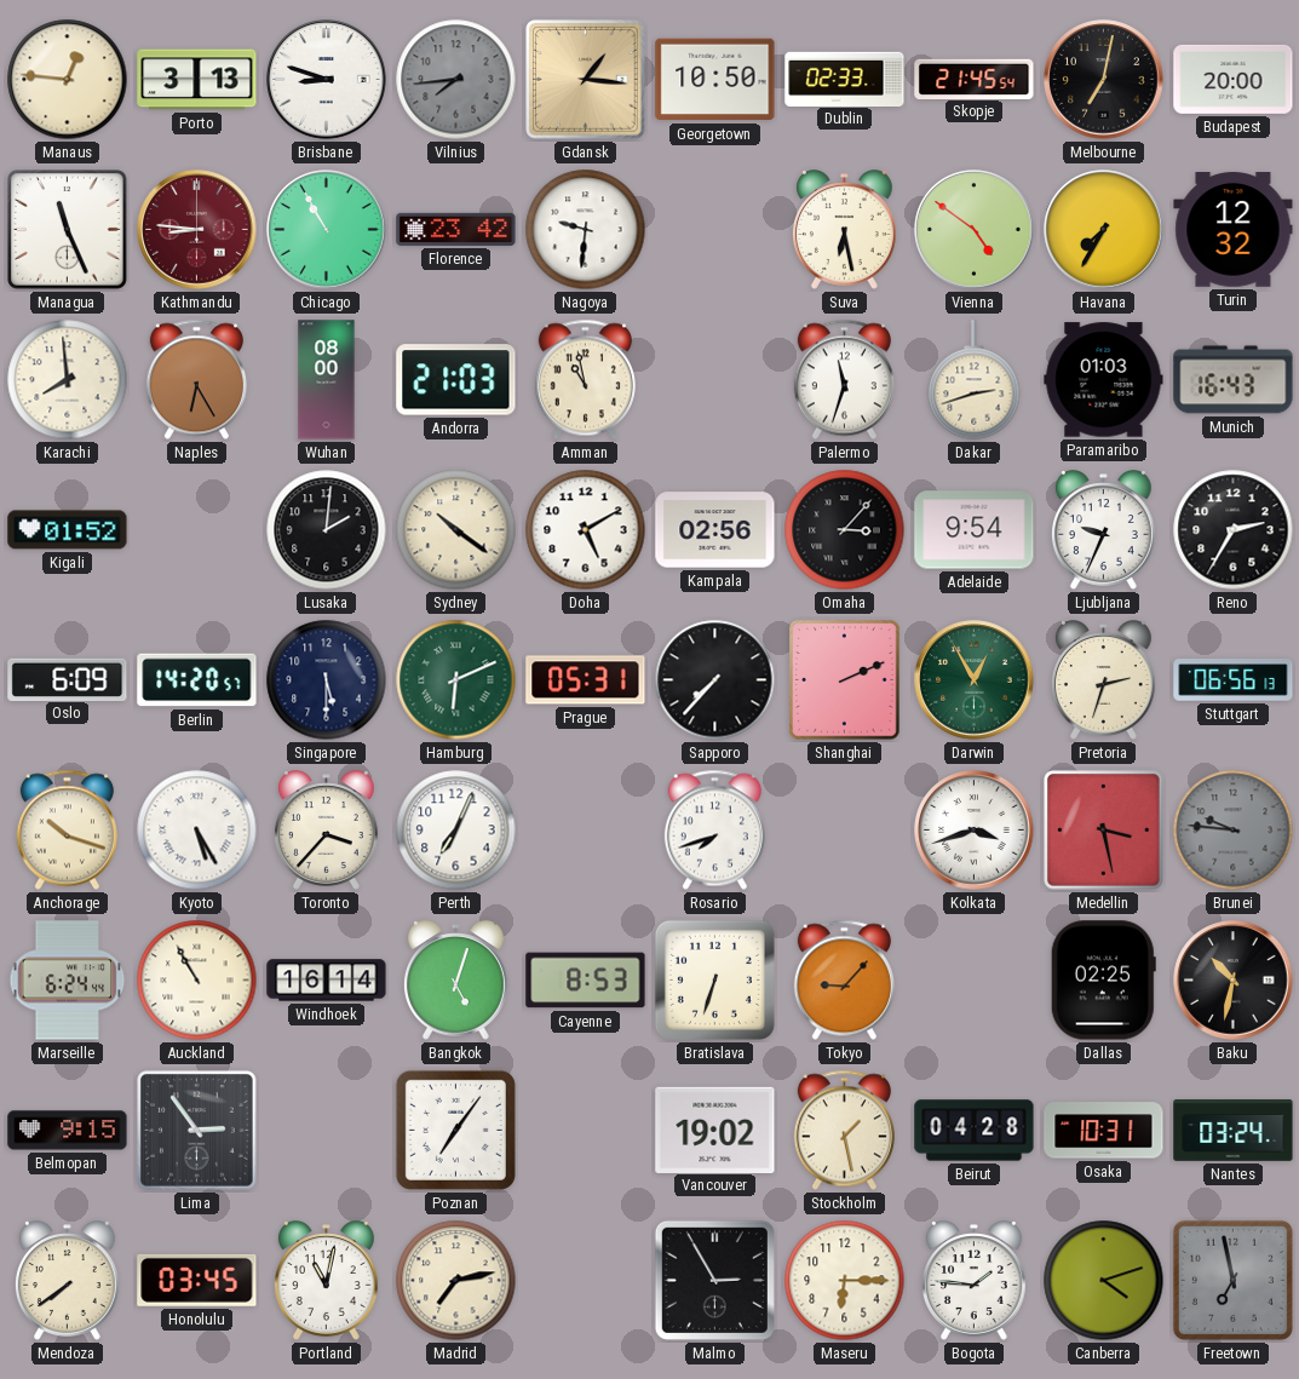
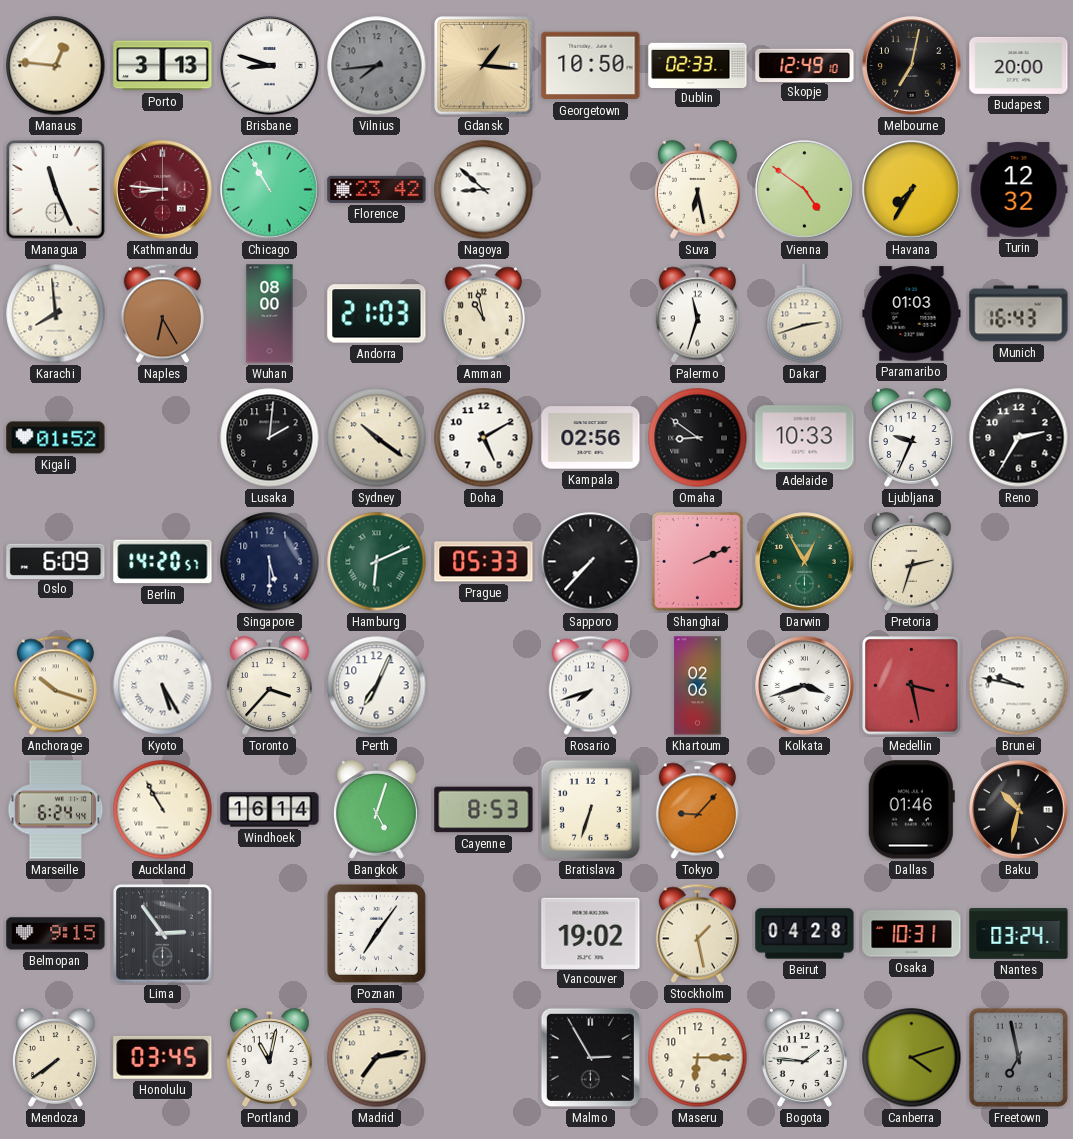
Skopje: 21:45 -> 12:49
Nagoya: 9:31 -> 8:52
Omaha: 3:07 -> 8:51
Adelaide: 9:54 -> 10:33
Prague: 05:31 -> 05:33
Stuttgart: 06:56 -> none
Khartoum: none -> 02:06
Brunei: 9:46 -> 9:47
Brunei dial: grey -> white
Dallas: 02:25 -> 01:46
